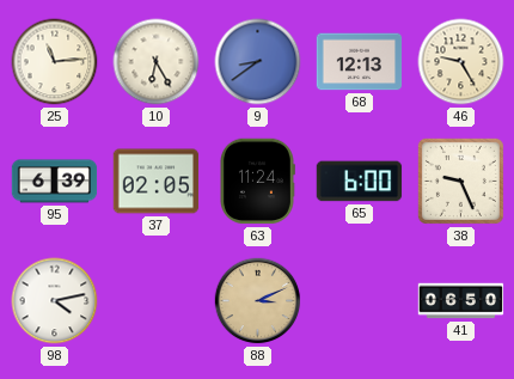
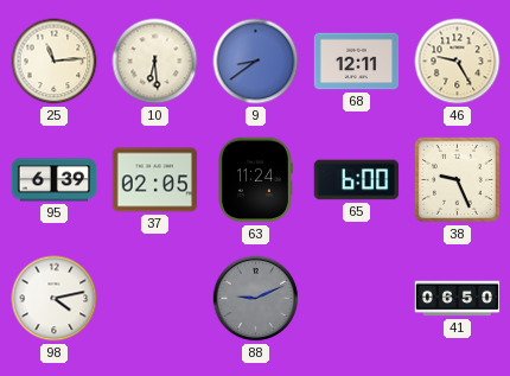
10: 6:25 -> 6:29
68: 12:13 -> 12:11
88: 3:11 -> 9:11
88 dial: champagne -> grey
